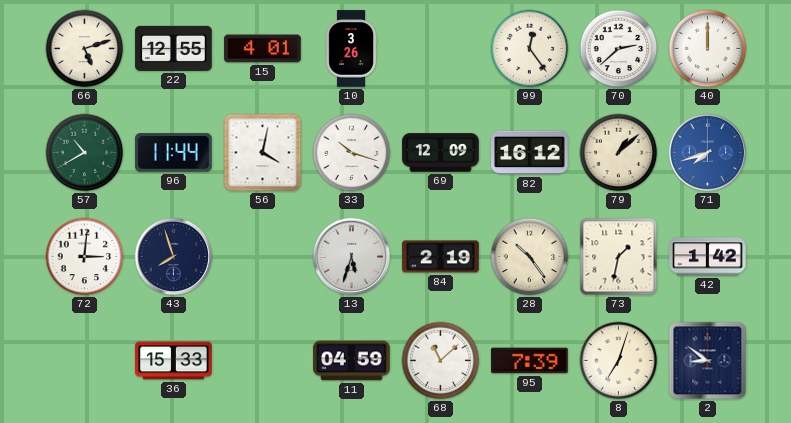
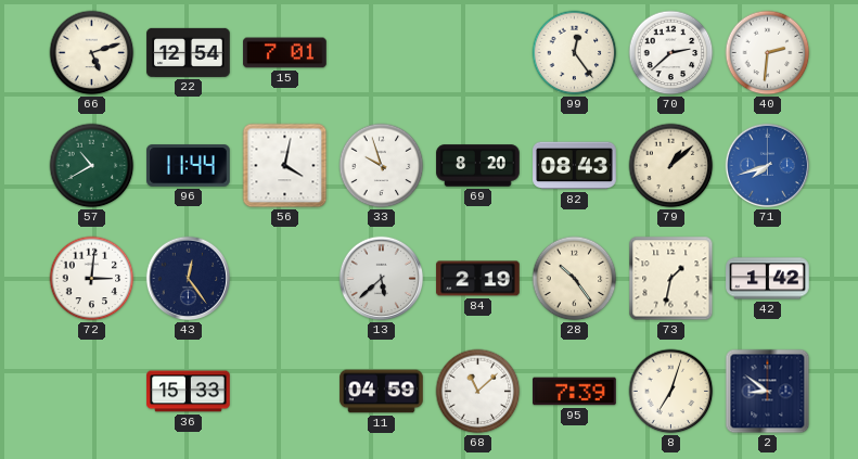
22: 12:55 -> 12:54
15: 4:01 -> 7:01
10: 3:26 -> none
40: 12:00 -> 2:31
33: 10:18 -> 9:57
69: 12:09 -> 8:20
82: 16:12 -> 08:43
43: 7:57 -> 12:24
13: 5:33 -> 5:38
